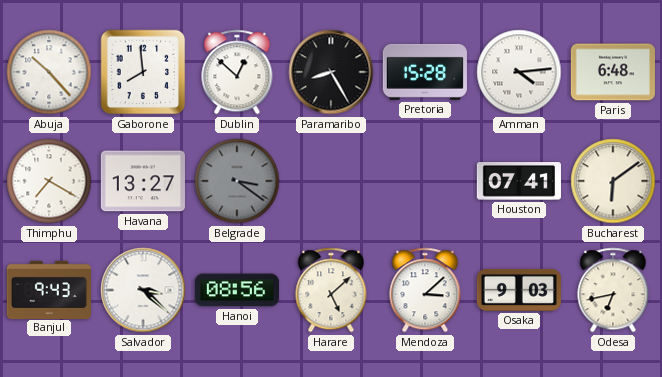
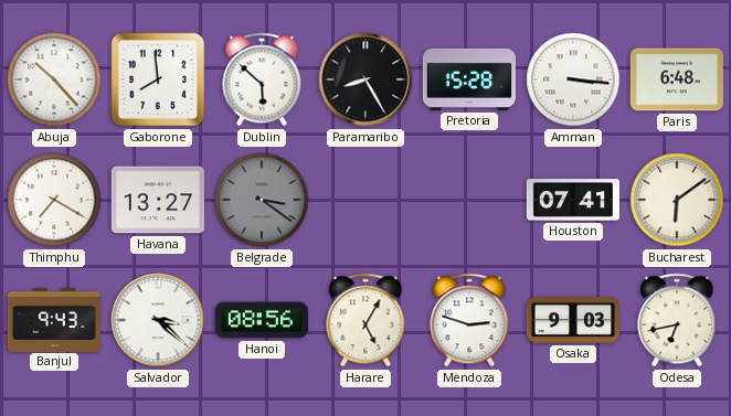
Dublin: 12:52 -> 5:52
Amman: 4:14 -> 3:16
Harare: 5:08 -> 5:05
Mendoza: 3:08 -> 2:48
